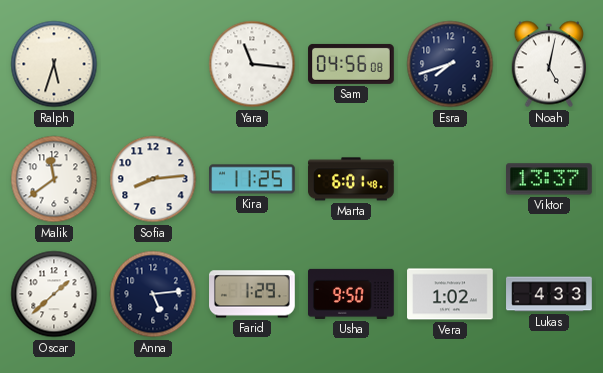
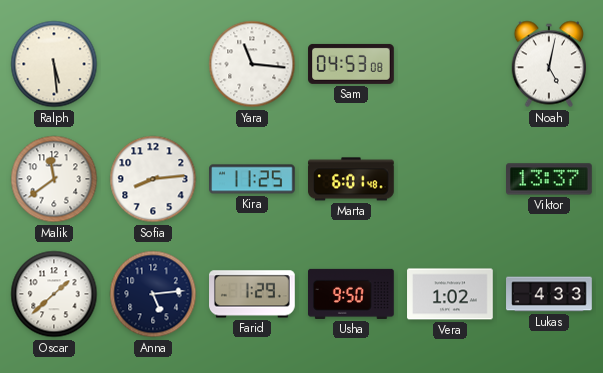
Ralph: 5:33 -> 5:29
Sam: 04:56 -> 04:53
Esra: 7:42 -> none
